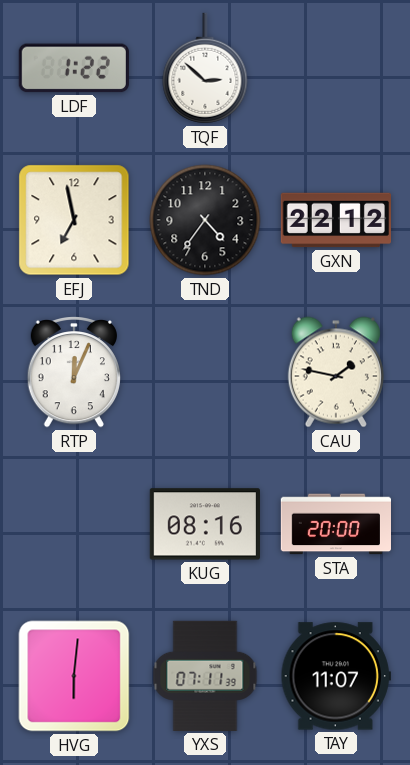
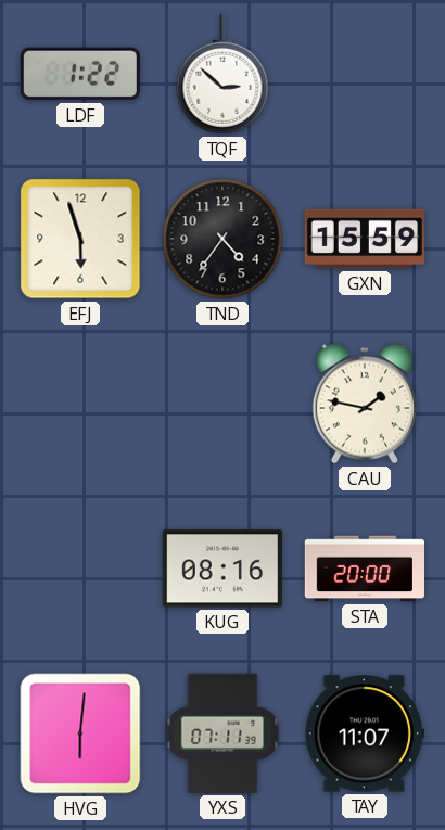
EFJ: 6:58 -> 5:57
GXN: 22:12 -> 15:59
RTP: 12:04 -> none
